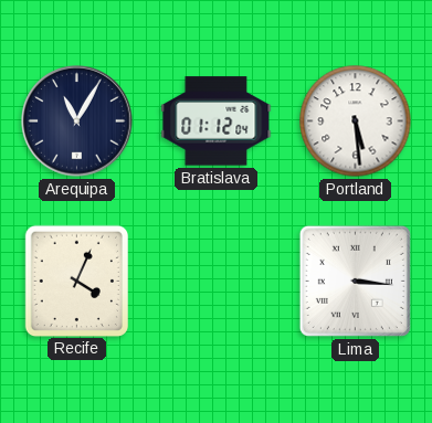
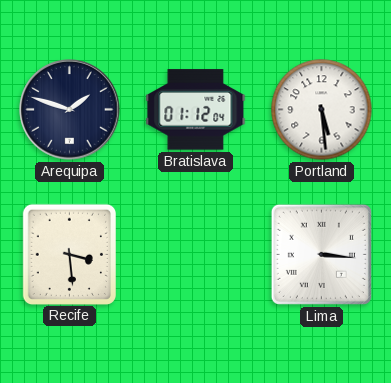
Arequipa: 11:05 -> 1:48
Recife: 4:04 -> 3:29
